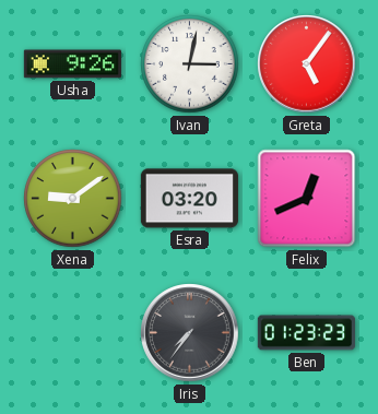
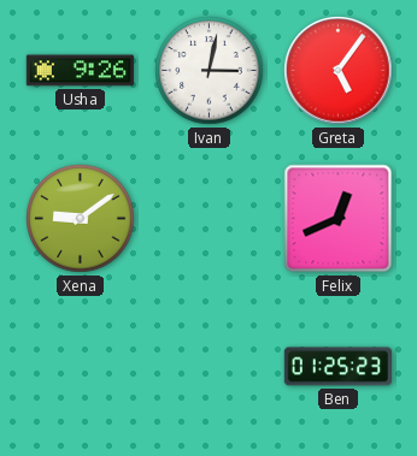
Esra: 03:20 -> none
Iris: 7:36 -> none
Ben: 01:23 -> 01:25
